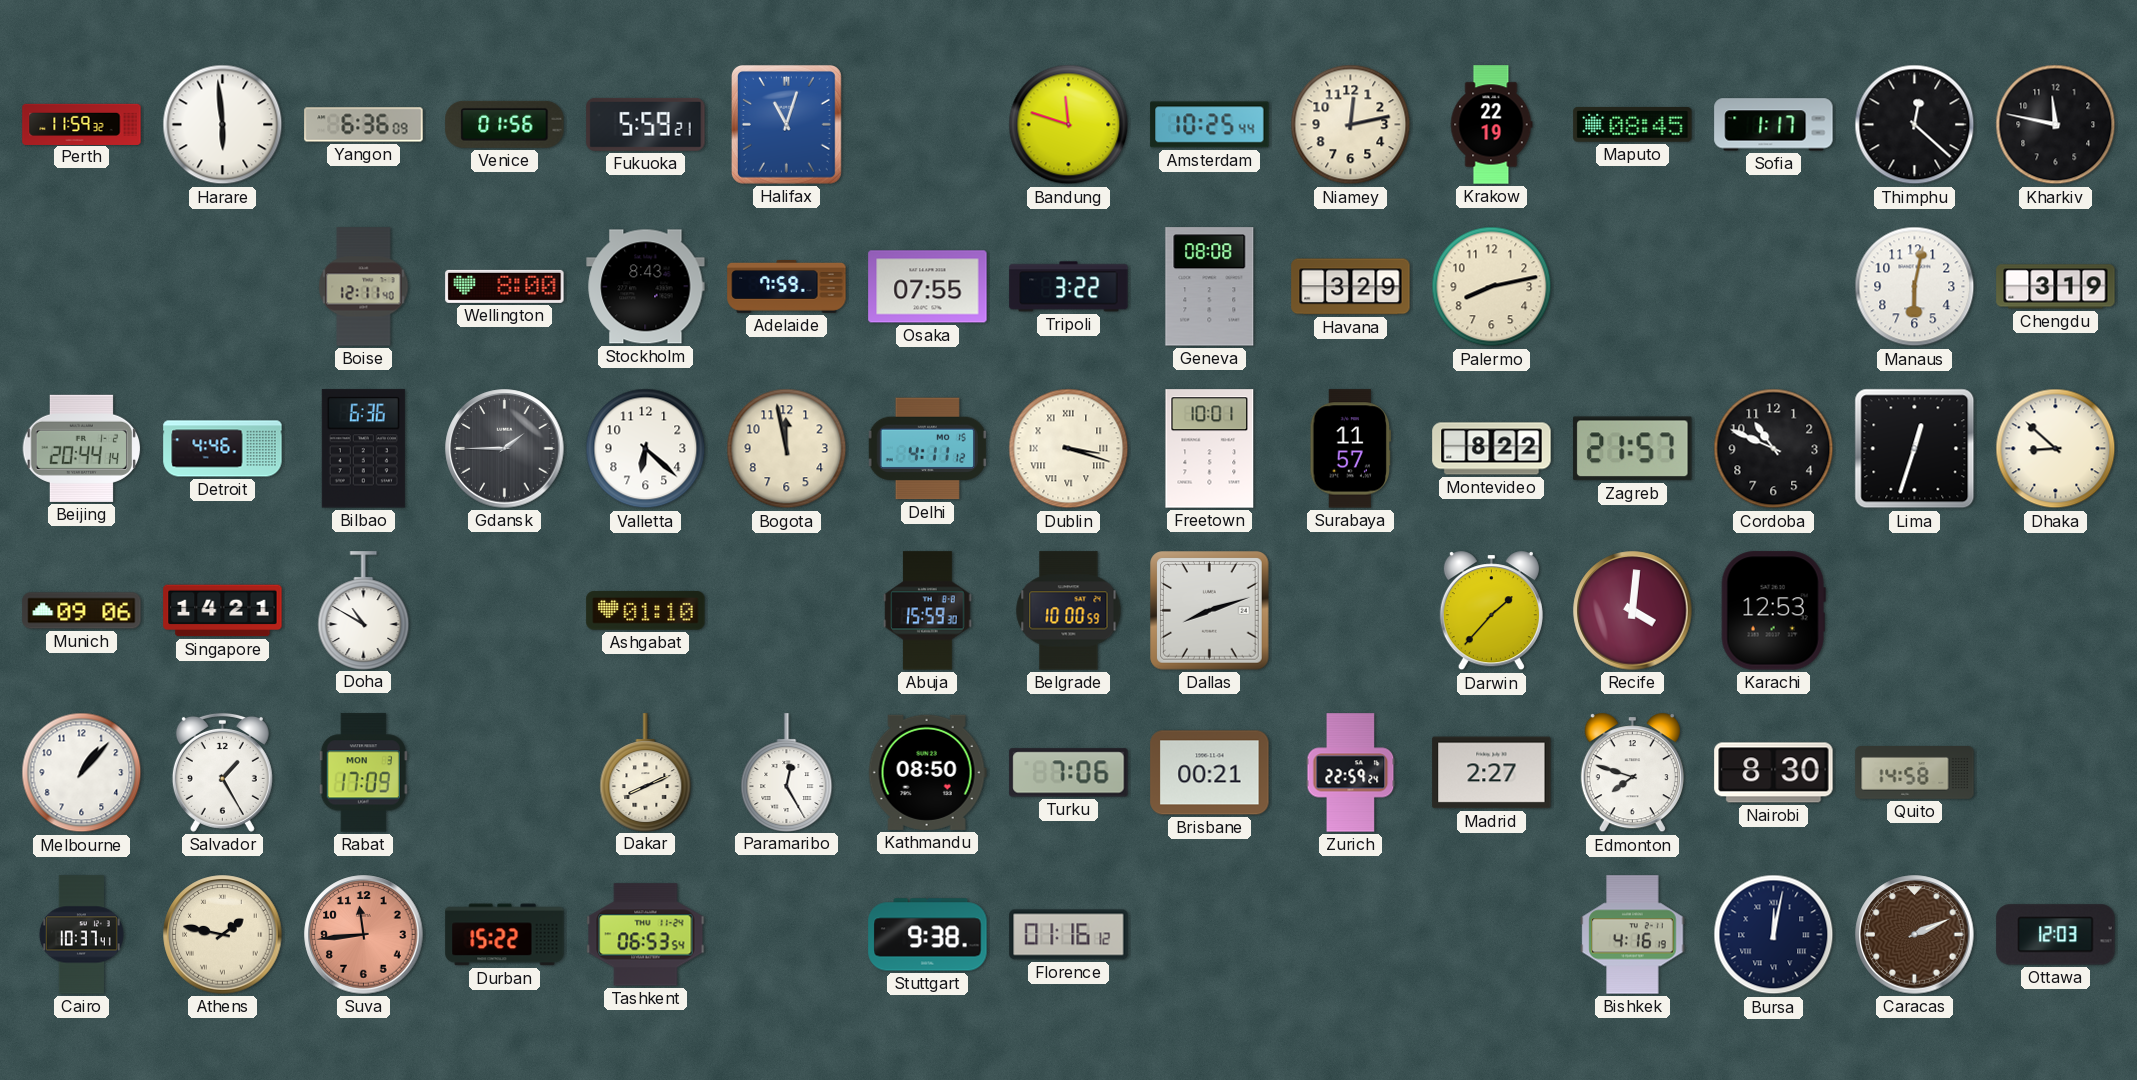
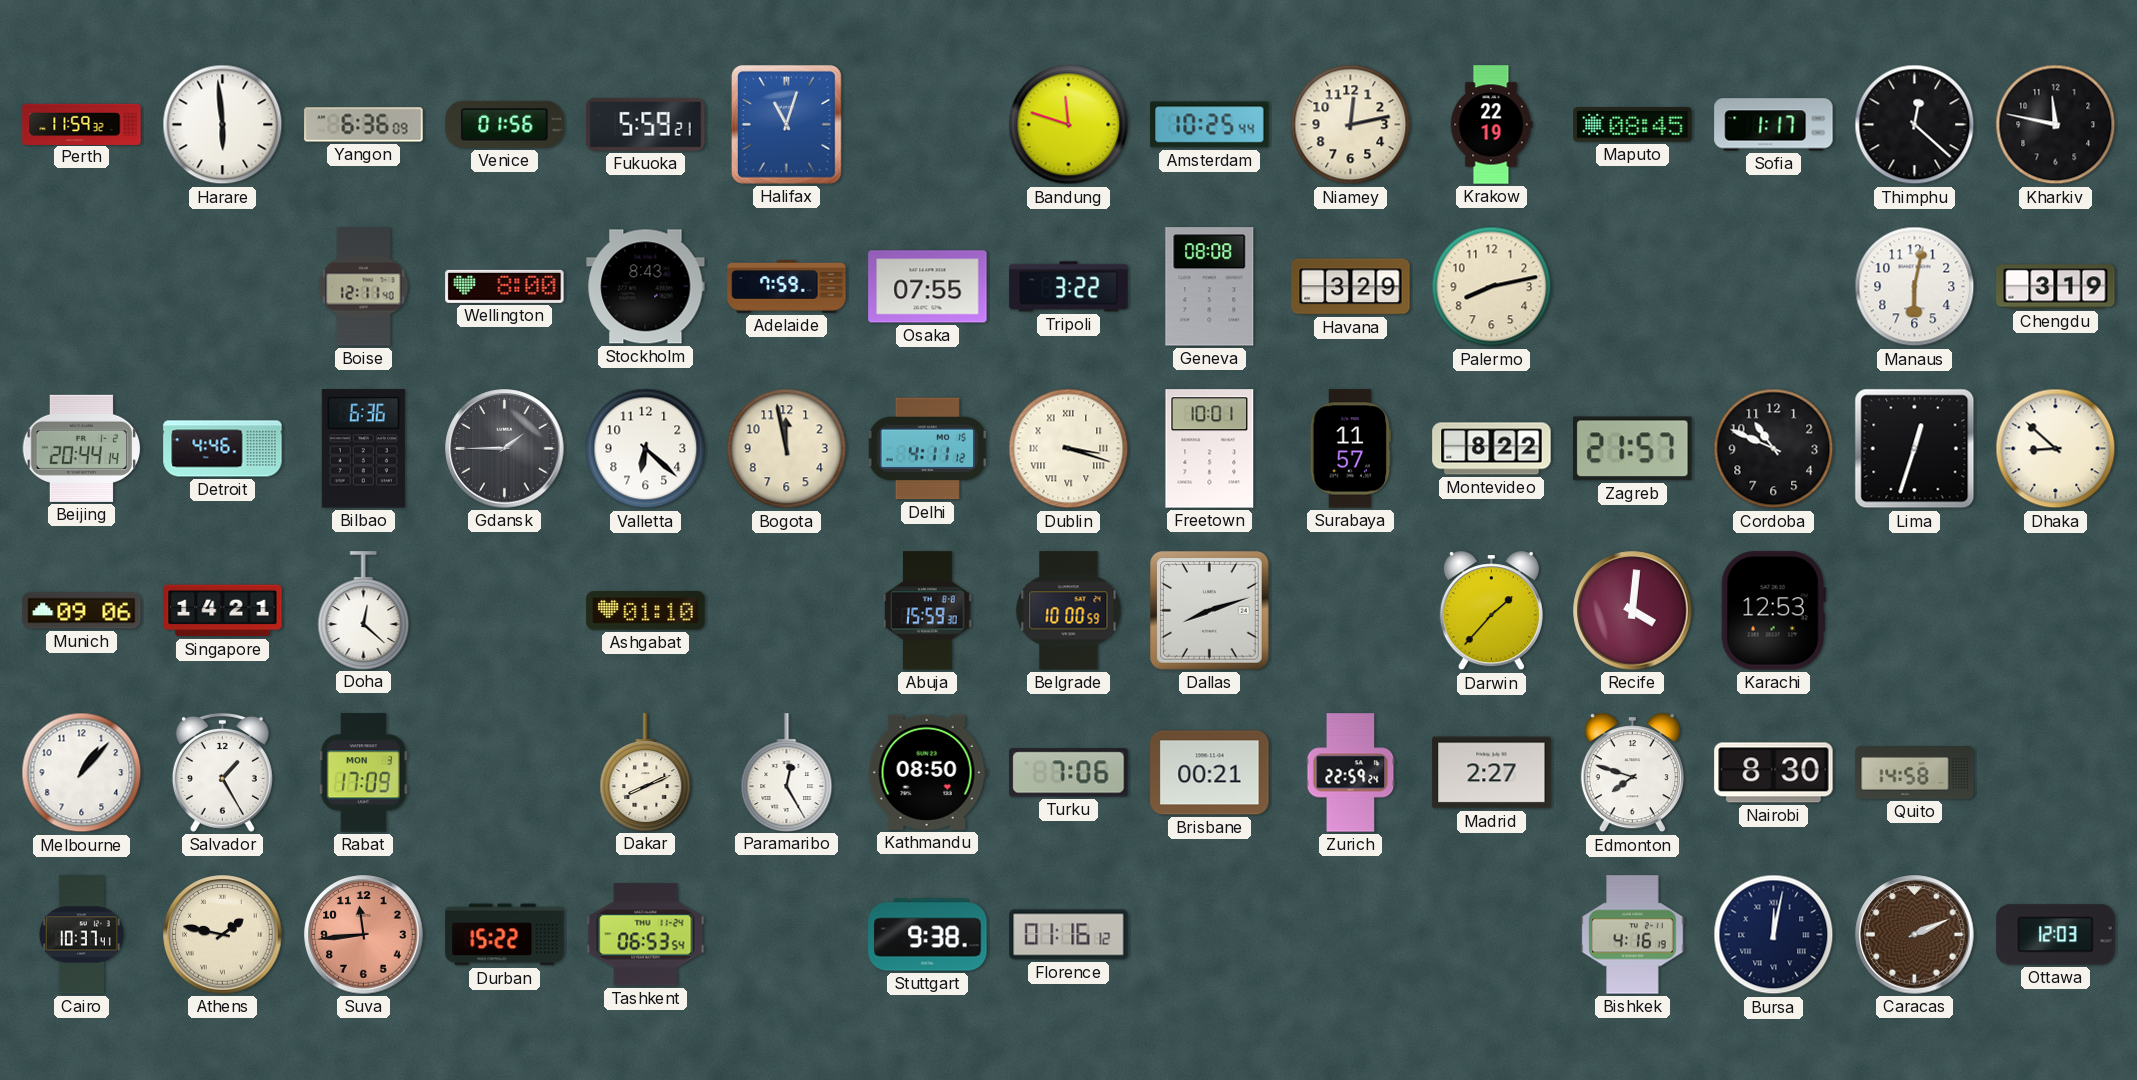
Doha: 10:50 -> 12:22
